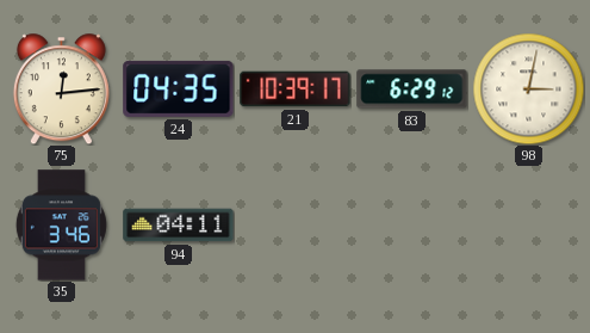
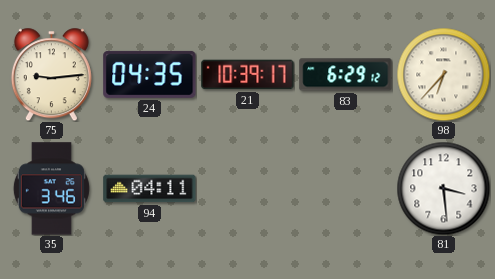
75: 12:14 -> 9:14
98: 3:02 -> 6:37
81: none -> 3:29
